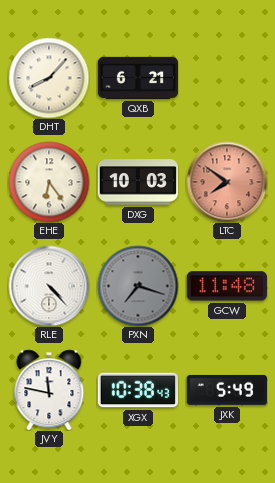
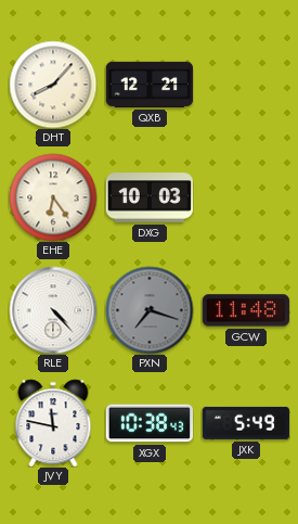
QXB: 6:21 -> 12:21
LTC: 7:51 -> none
